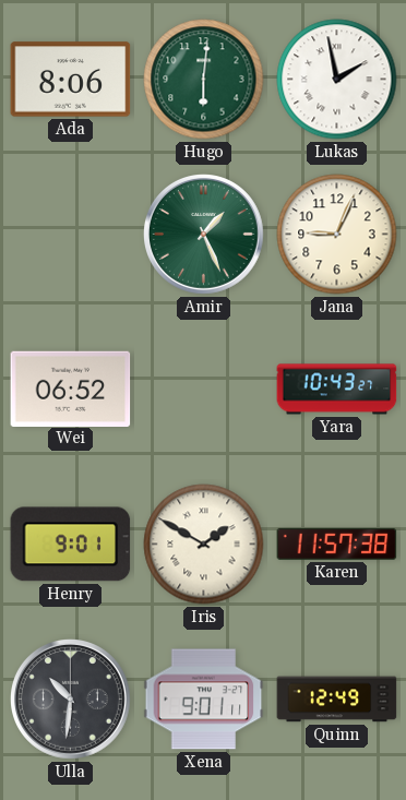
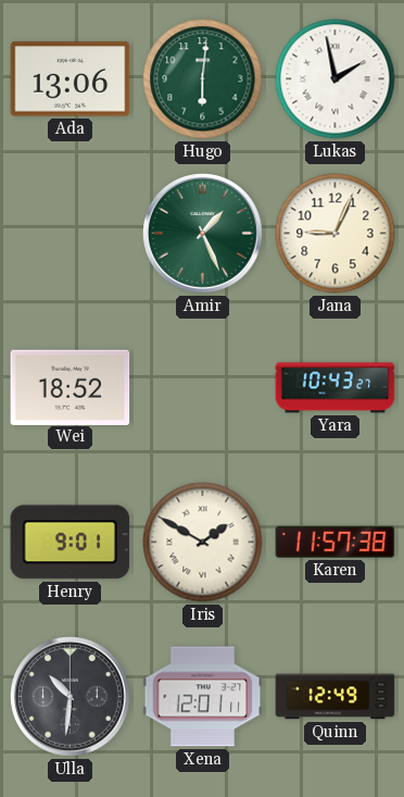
Ada: 8:06 -> 13:06
Wei: 06:52 -> 18:52
Xena: 9:01 -> 12:01
